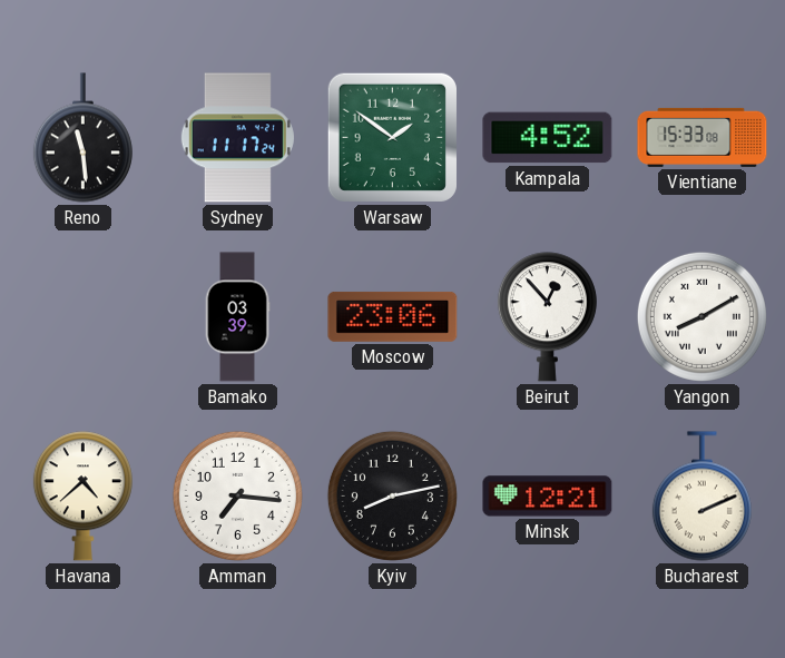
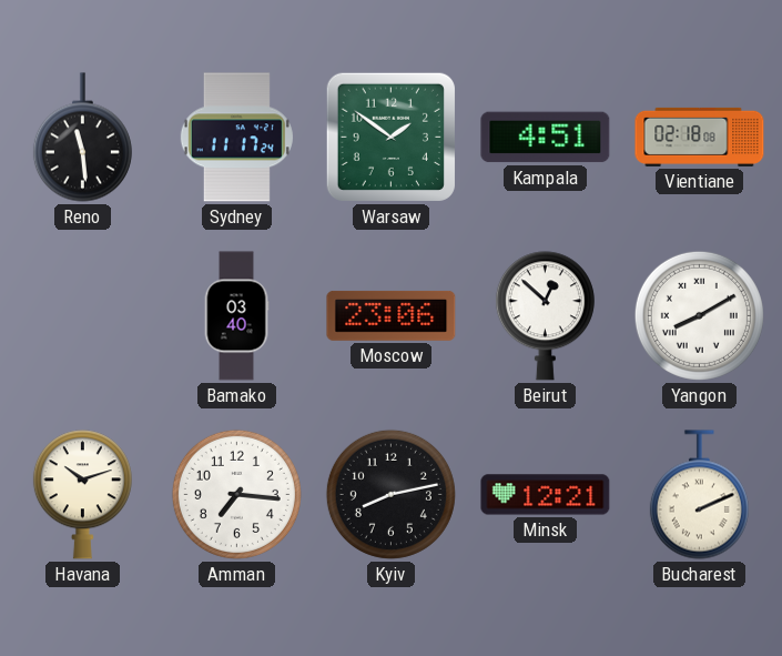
Kampala: 4:52 -> 4:51
Vientiane: 15:33 -> 02:18
Bamako: 03:39 -> 03:40
Beirut: 12:53 -> 12:52
Havana: 4:38 -> 10:12
